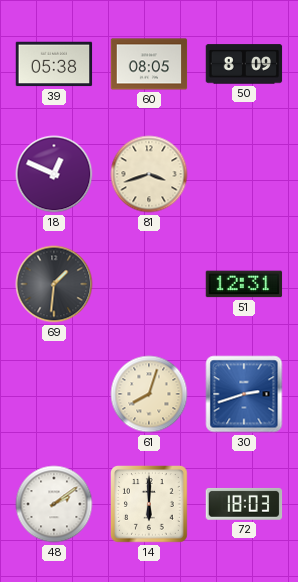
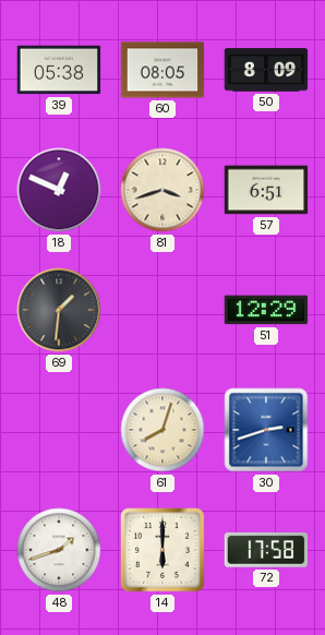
57: none -> 6:51
51: 12:31 -> 12:29
48: 2:09 -> 1:42
72: 18:03 -> 17:58
